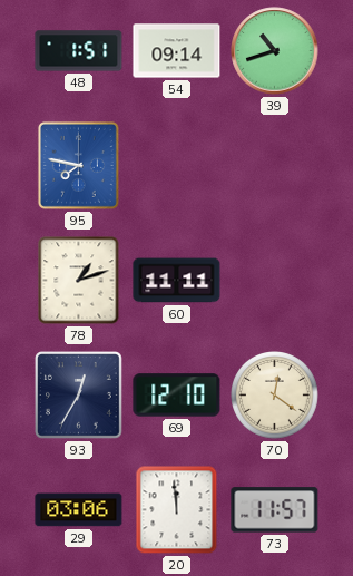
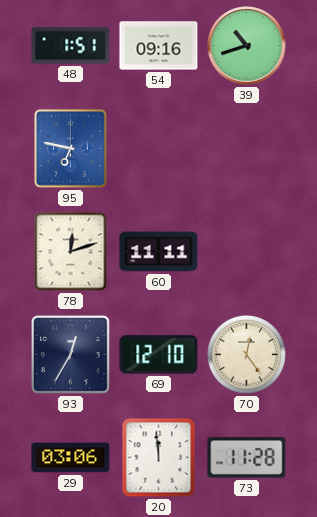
54: 09:14 -> 09:16
95: 7:47 -> 6:47
78: 1:12 -> 12:12
70: 12:21 -> 12:24
73: 11:57 -> 11:28
